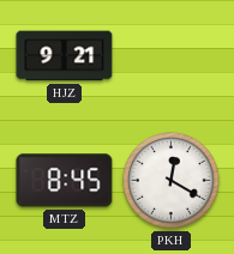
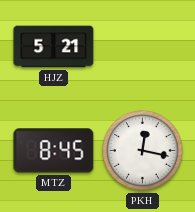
HJZ: 9:21 -> 5:21
PKH: 12:20 -> 12:17
